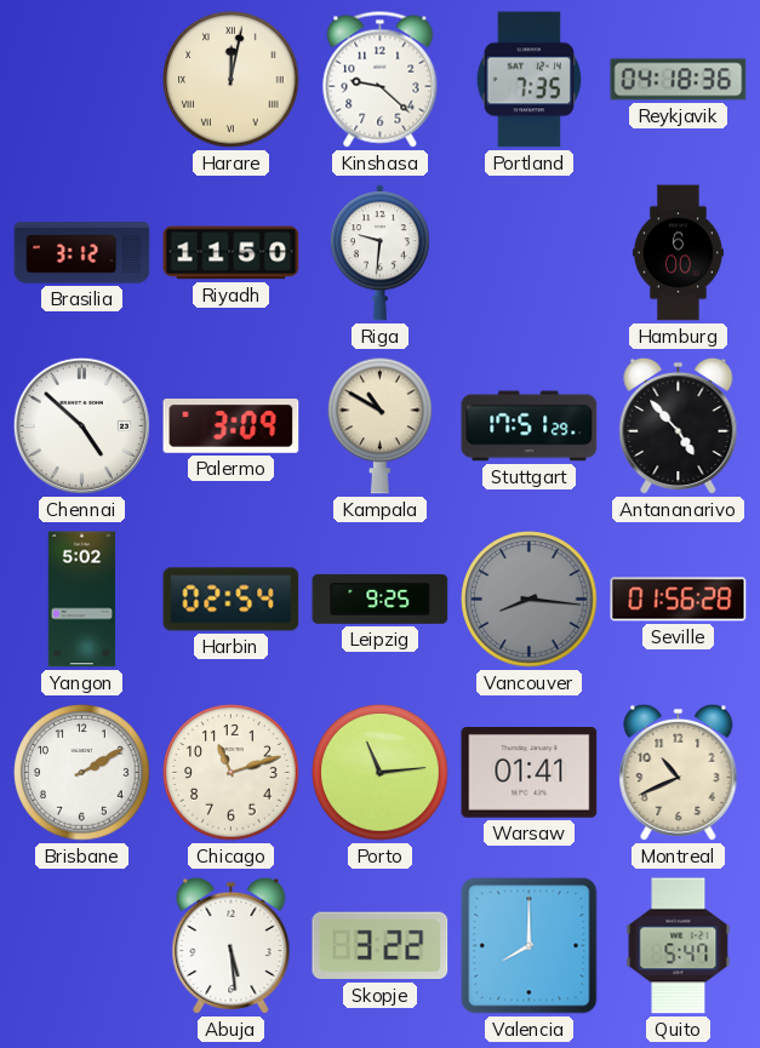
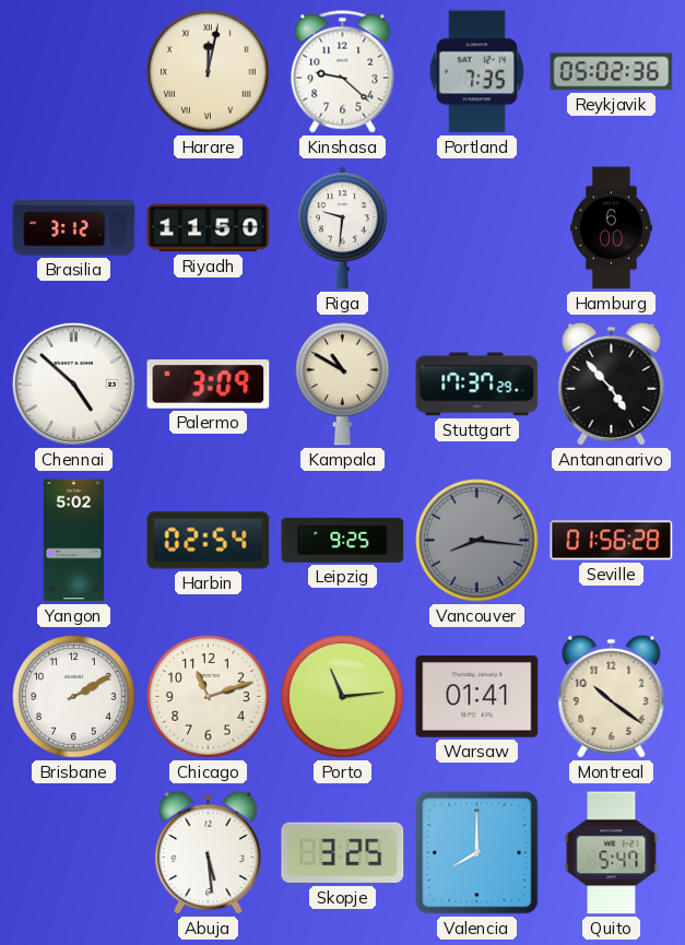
Reykjavik: 04:18 -> 05:02
Stuttgart: 17:51 -> 17:37
Montreal: 10:41 -> 10:21
Skopje: 3:22 -> 3:25
